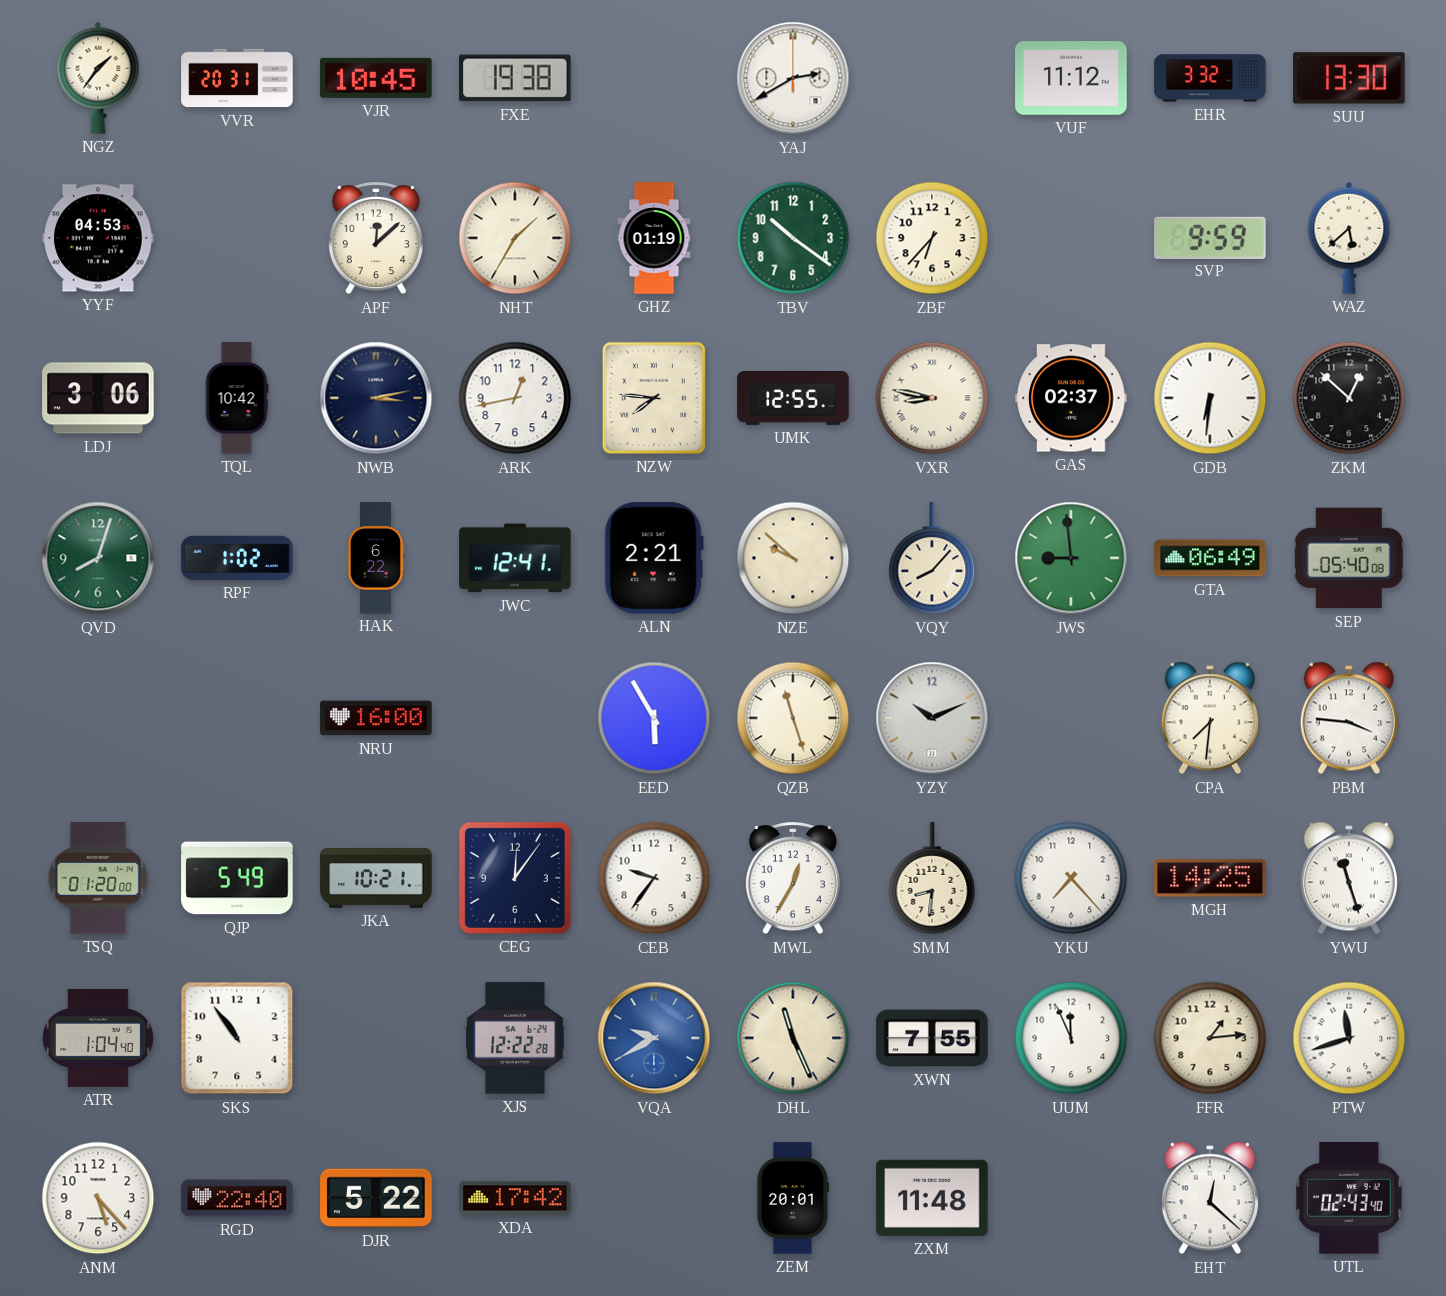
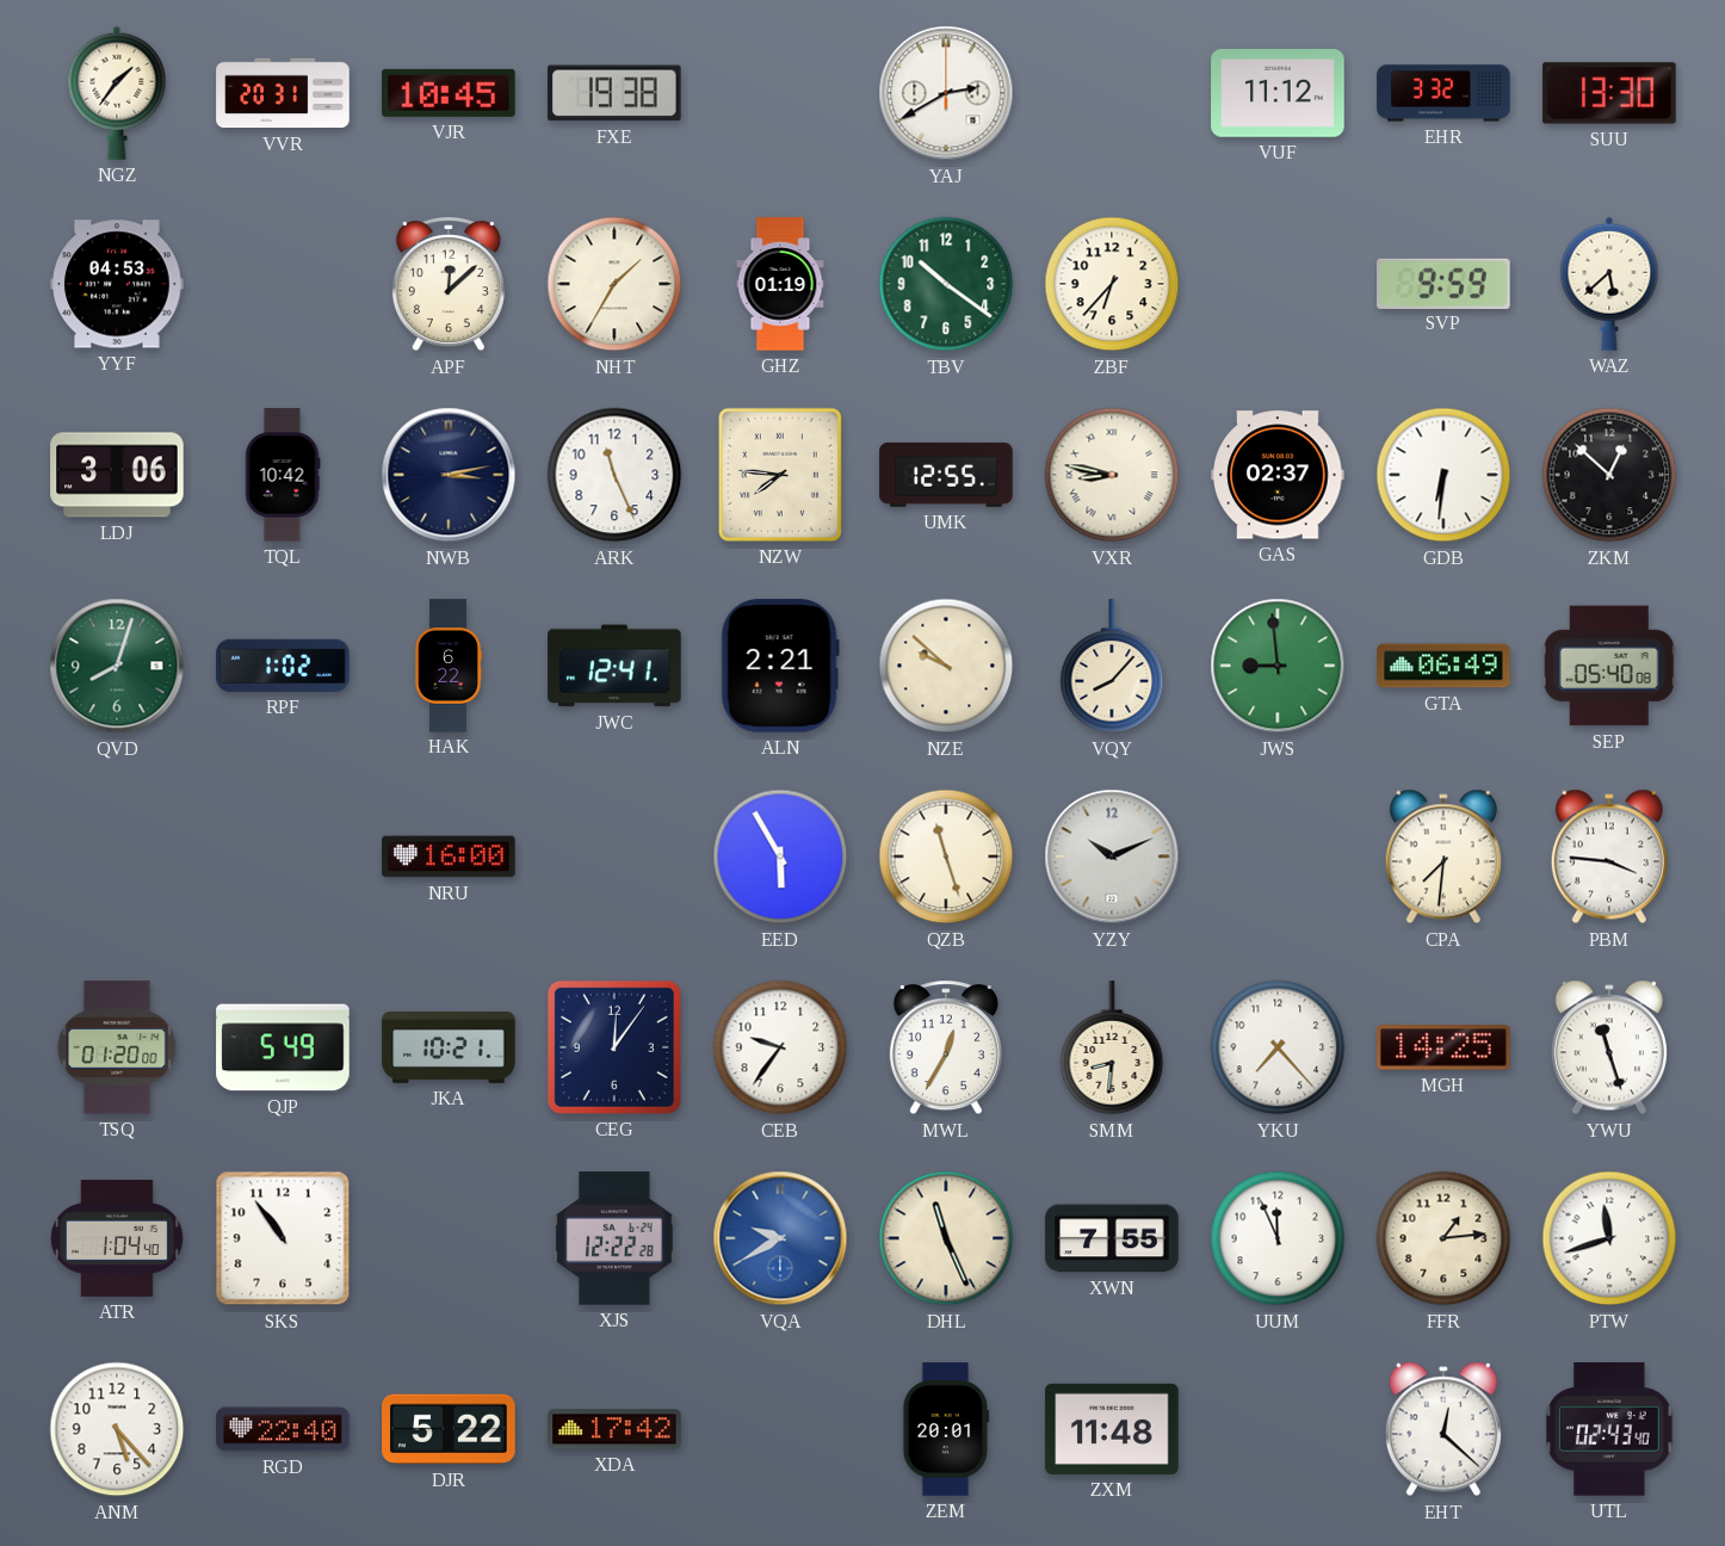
ARK: 12:43 -> 11:26
